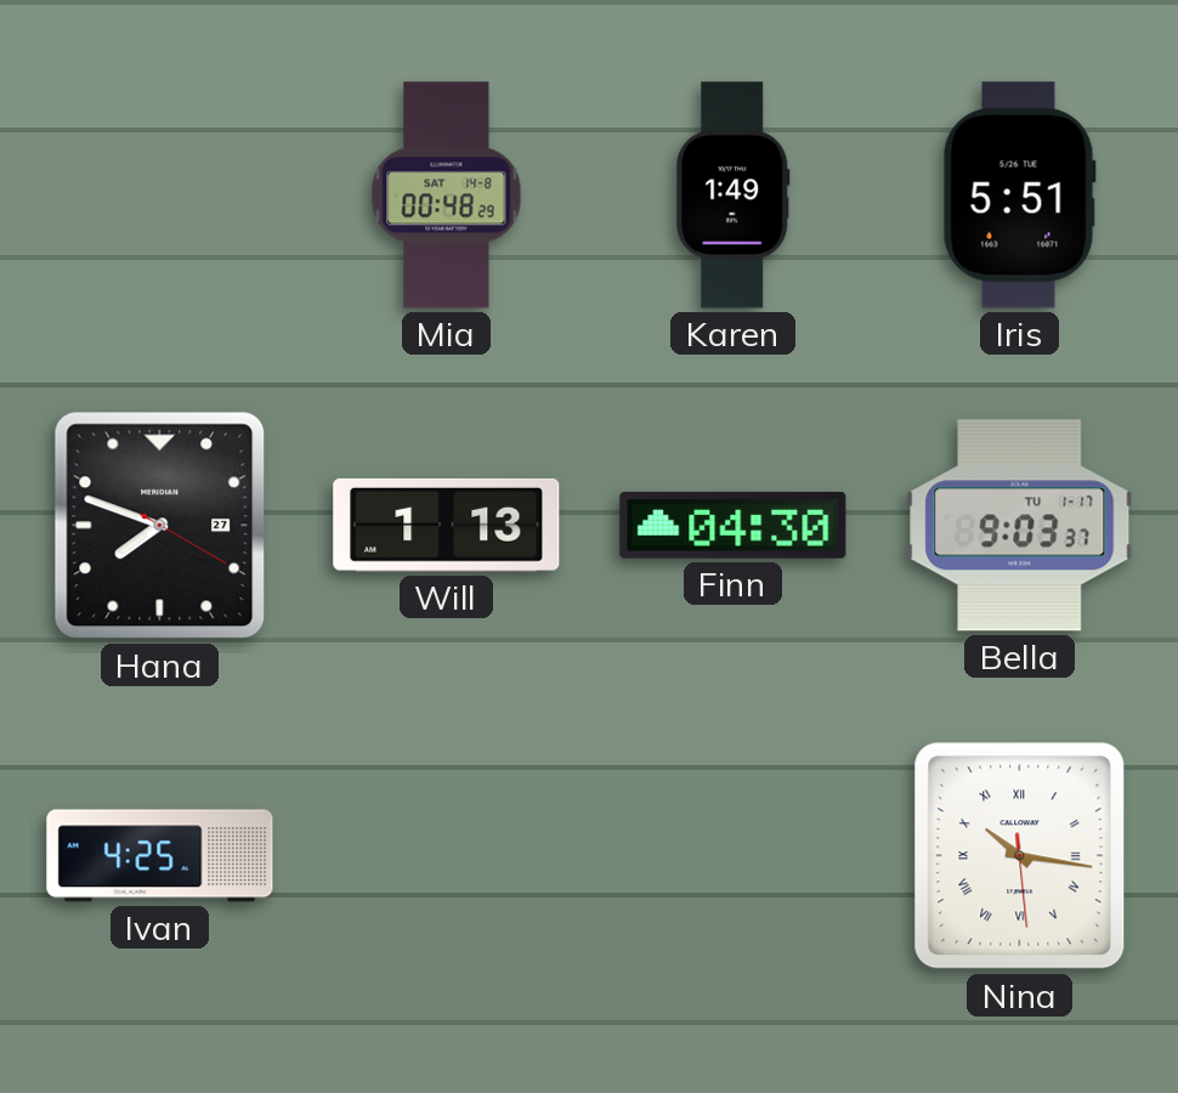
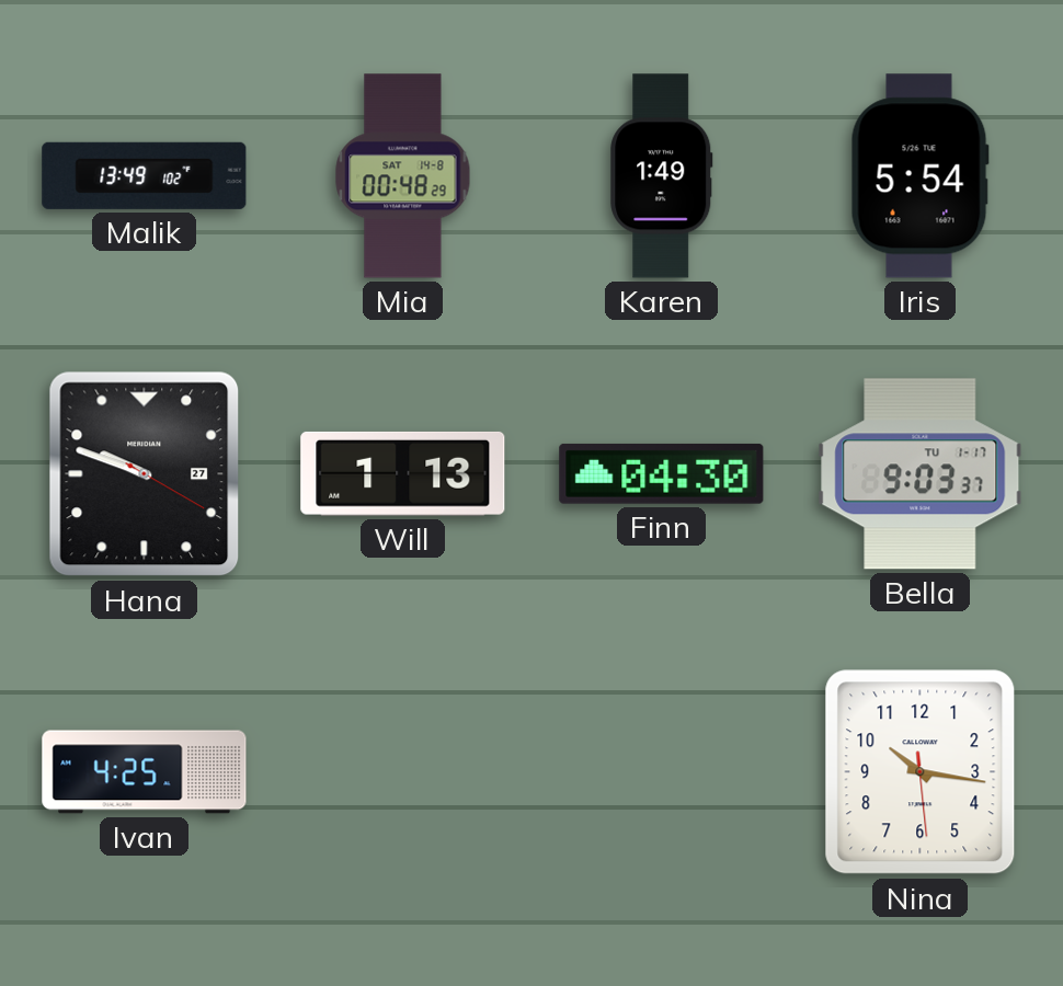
Malik: none -> 13:49
Iris: 5:51 -> 5:54
Hana: 7:48 -> 9:48
Nina numerals: Roman -> Arabic
